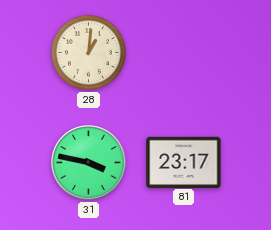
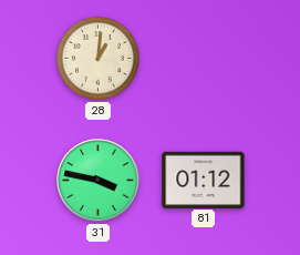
81: 23:17 -> 01:12
